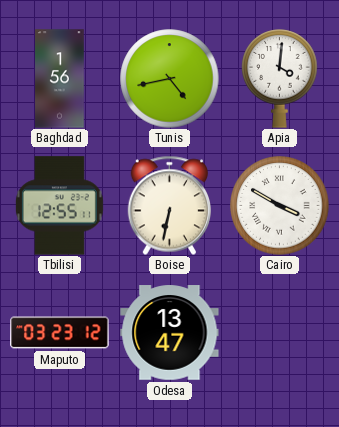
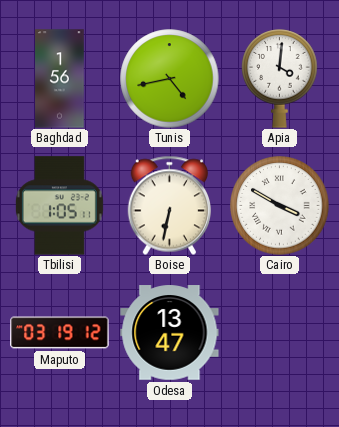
Tbilisi: 12:55 -> 1:05
Maputo: 03:23 -> 03:19
